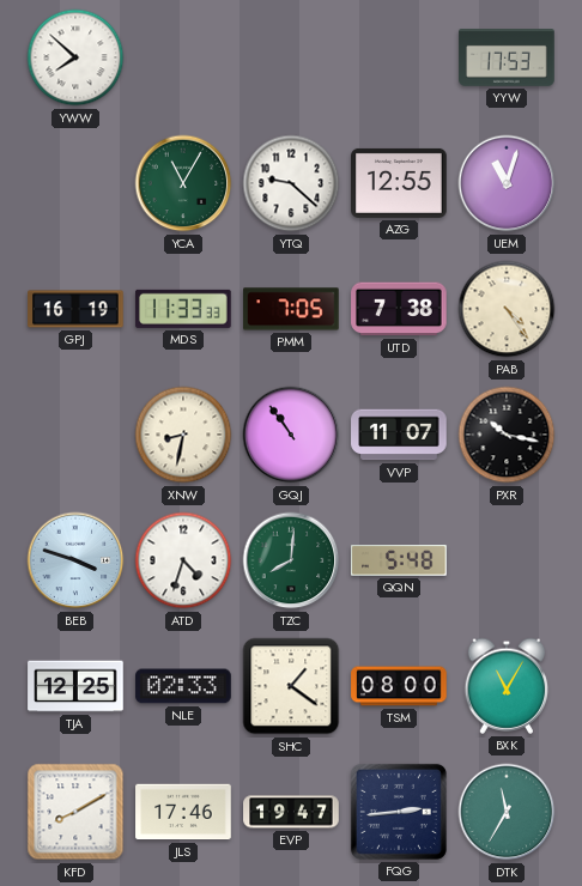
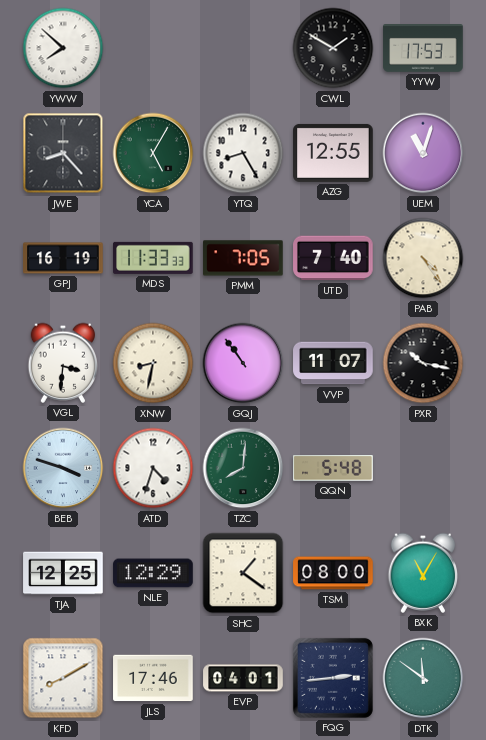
CWL: none -> 1:50
JWE: none -> 8:23
YCA: 11:05 -> 5:05
YTQ: 9:22 -> 8:25
UTD: 7:38 -> 7:40
VGL: none -> 3:31
NLE: 02:33 -> 12:29
EVP: 19:47 -> 04:01
DTK: 11:35 -> 11:51
